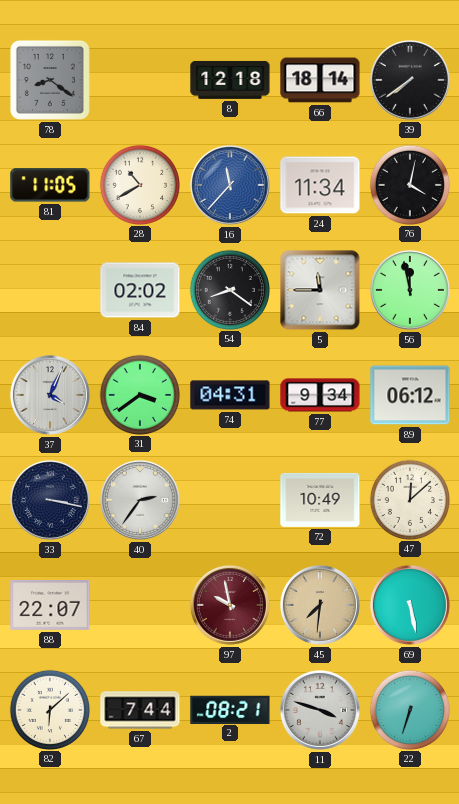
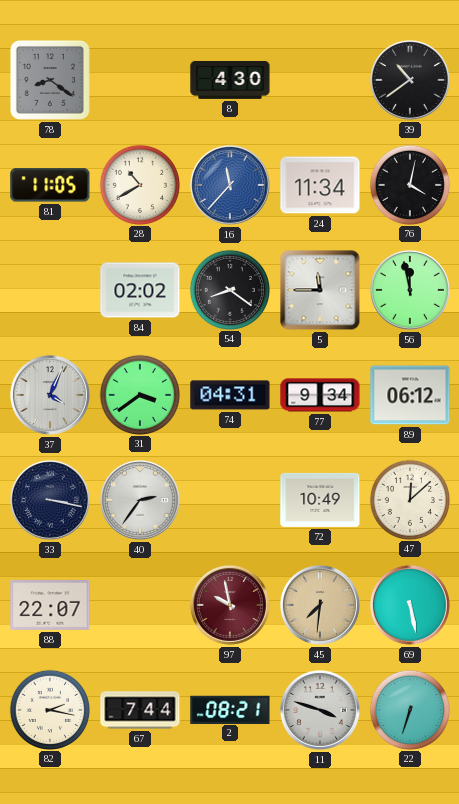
8: 12:18 -> 4:30
66: 18:14 -> none
39: 7:39 -> 10:39
82: 6:08 -> 2:17
